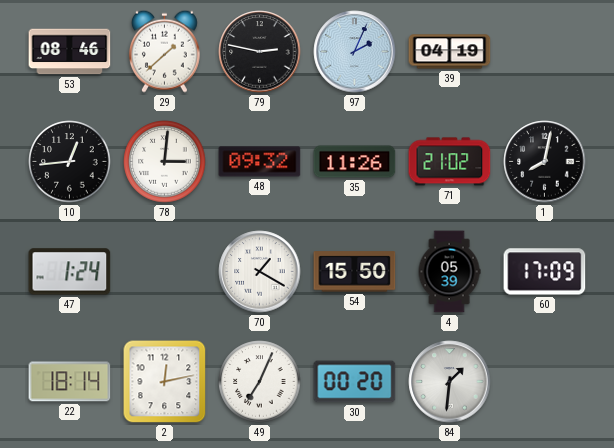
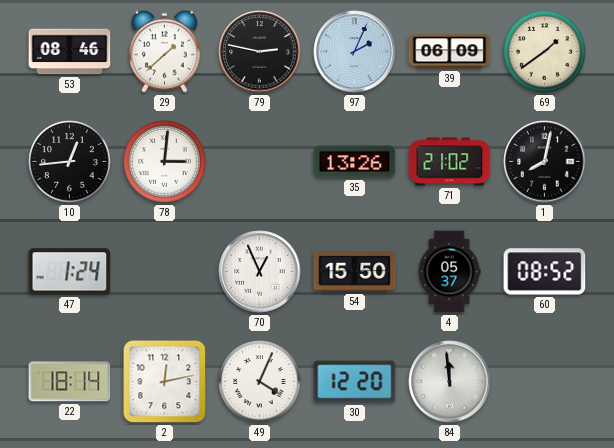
39: 04:19 -> 06:09
69: none -> 1:39
48: 09:32 -> none
35: 11:26 -> 13:26
70: 1:20 -> 12:56
4: 05:39 -> 05:37
60: 17:09 -> 08:52
49: 7:04 -> 4:04
30: 00:20 -> 12:20
84: 1:31 -> 11:59
